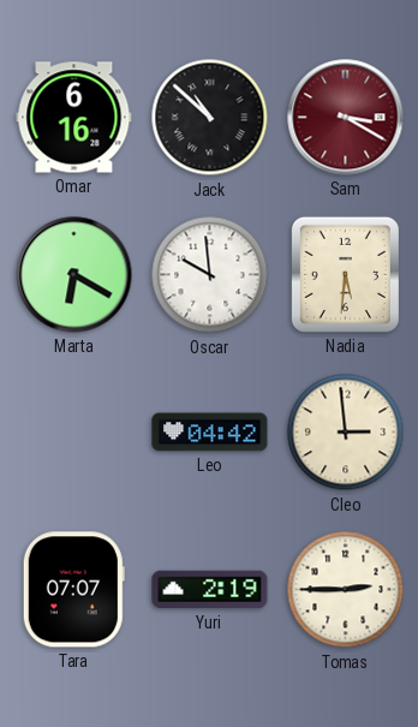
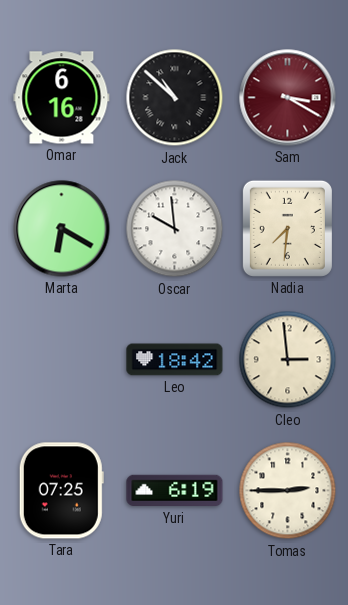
Nadia: 5:31 -> 7:31
Leo: 04:42 -> 18:42
Tara: 07:07 -> 07:25
Yuri: 2:19 -> 6:19
